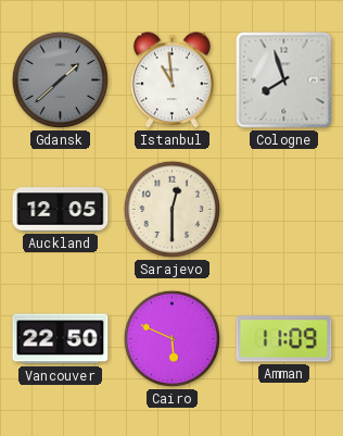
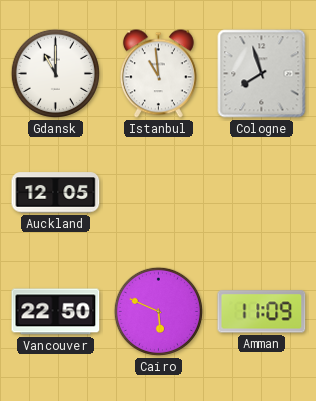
Gdansk: 1:38 -> 11:00
Gdansk dial: grey -> white
Sarajevo: 12:30 -> none
